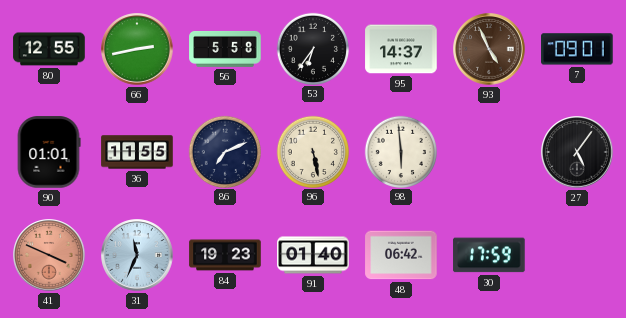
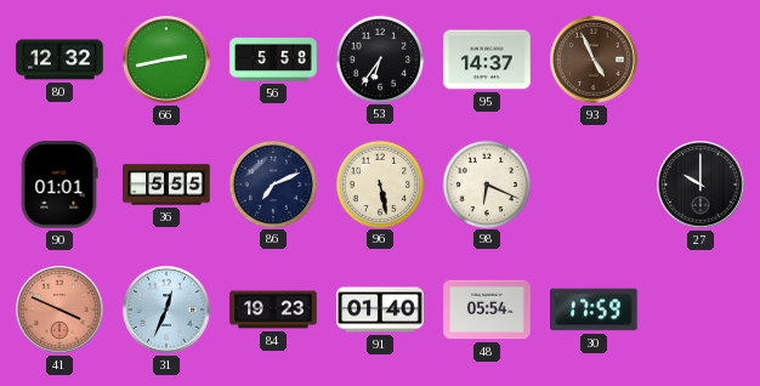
80: 12:55 -> 12:32
7: 09:01 -> none
36: 11:55 -> 5:55
98: 5:59 -> 6:19
27: 5:06 -> 10:00
31: 11:34 -> 12:34
48: 06:42 -> 05:54
